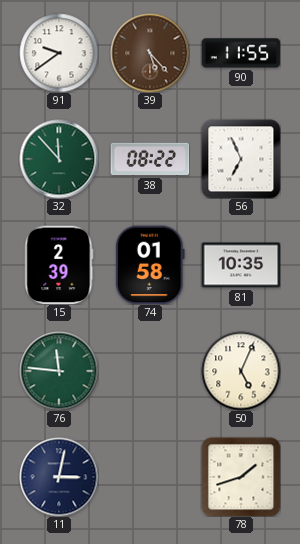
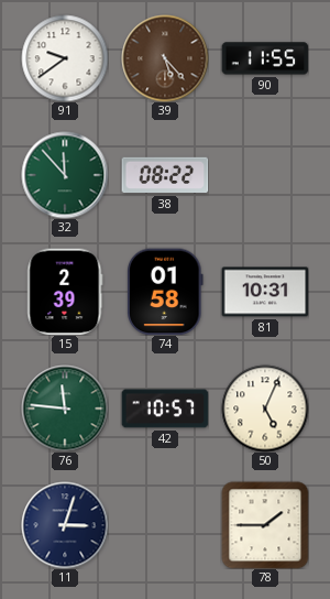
56: 6:56 -> none
81: 10:35 -> 10:31
42: none -> 10:57
11: 3:02 -> 3:03
78: 1:42 -> 1:45
